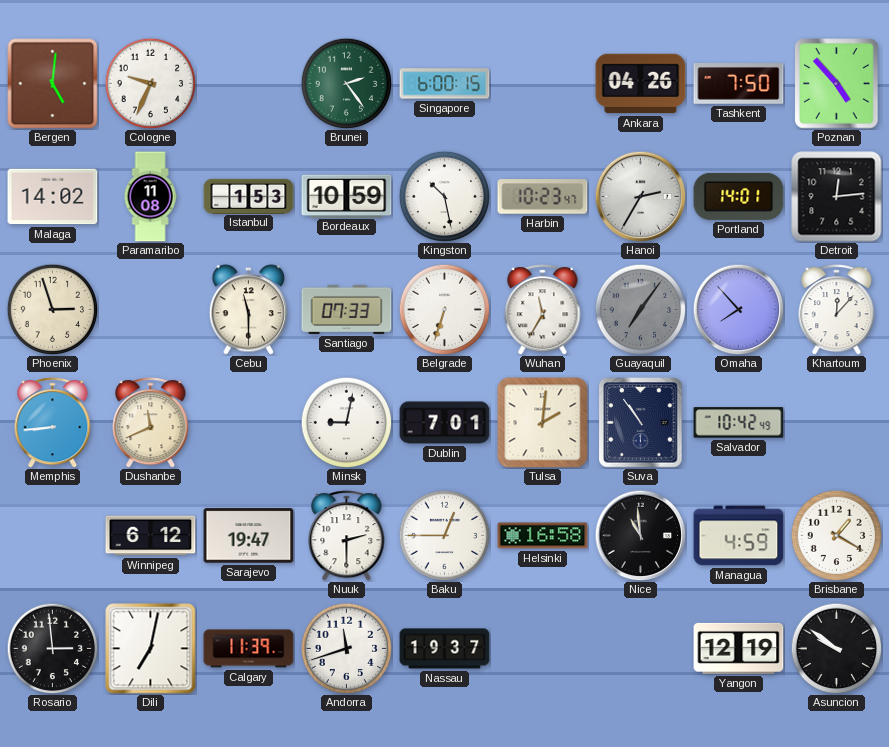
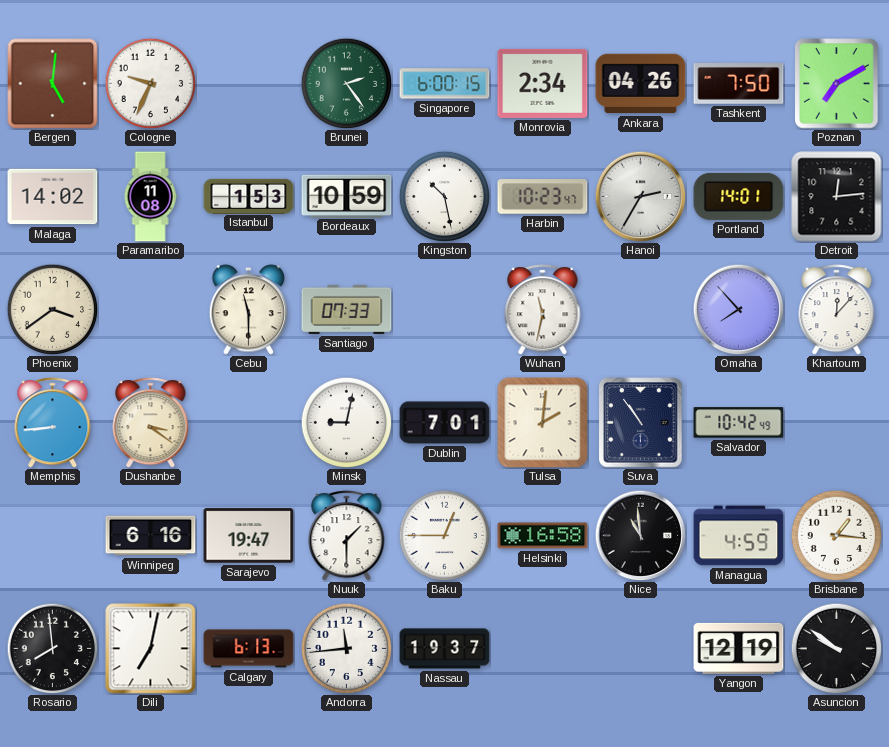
Monrovia: none -> 2:34
Poznan: 4:53 -> 7:10
Phoenix: 2:57 -> 3:39
Belgrade: 6:33 -> none
Wuhan: 11:35 -> 11:32
Guayaquil: 7:06 -> none
Dushanbe: 11:41 -> 3:21
Winnipeg: 6:12 -> 6:16
Nuuk: 2:30 -> 1:30
Brisbane: 1:20 -> 1:16
Rosario: 2:59 -> 7:59
Calgary: 11:39 -> 6:13
Andorra: 11:42 -> 11:44
